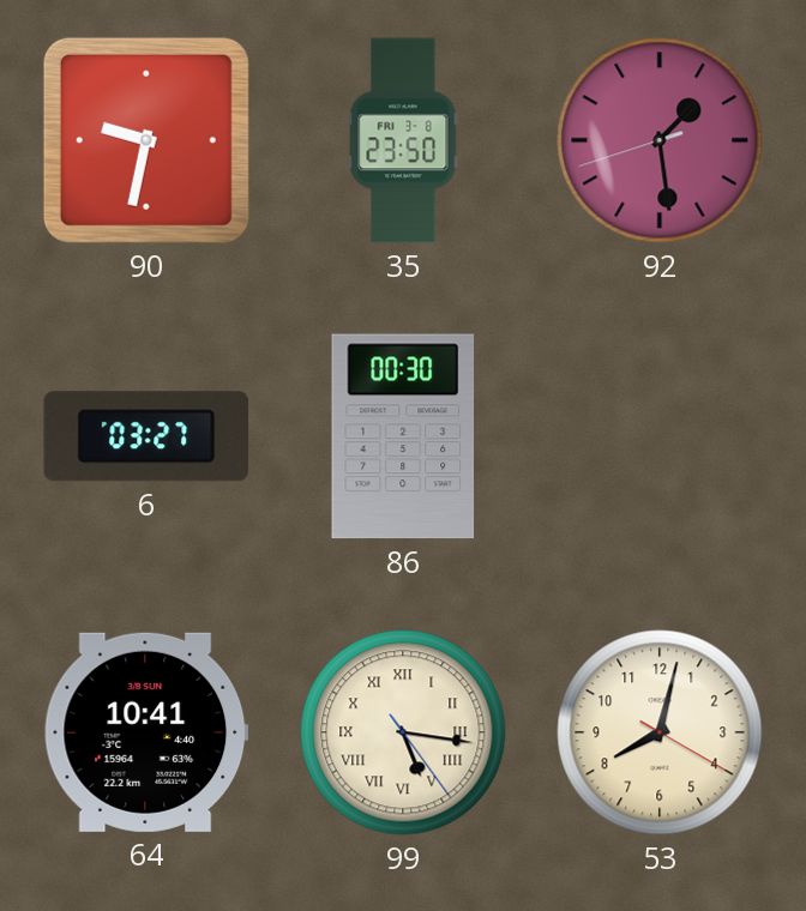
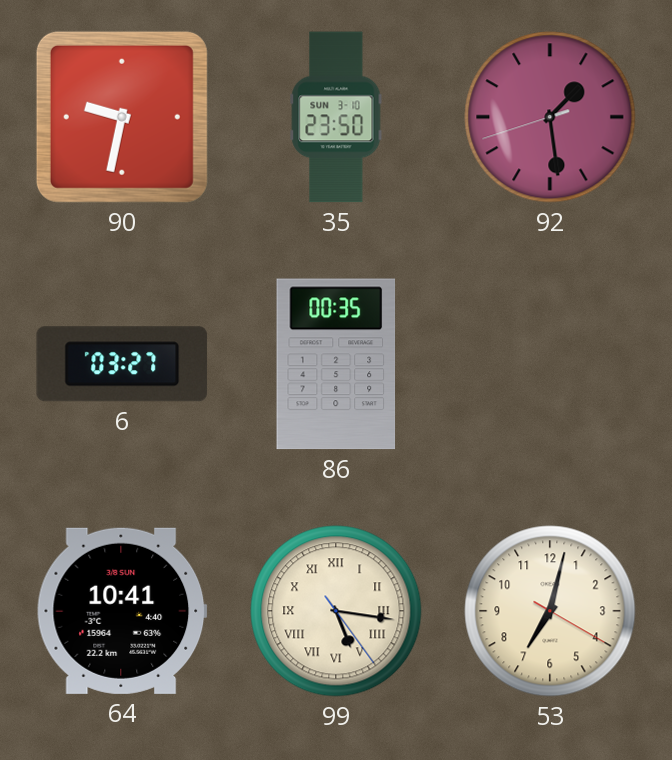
35 date: FRI 3-8 -> SUN 3-10
86: 00:30 -> 00:35
53: 8:02 -> 7:02
